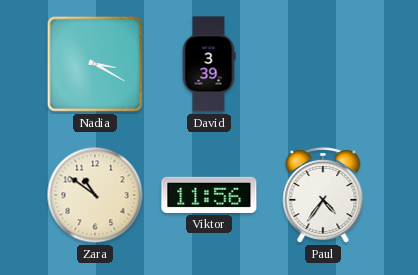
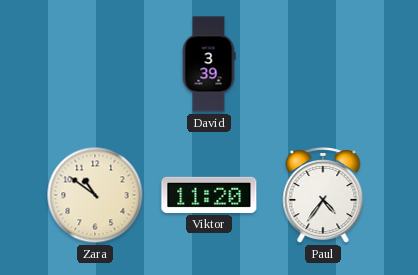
Nadia: 3:20 -> none
Viktor: 11:56 -> 11:20
